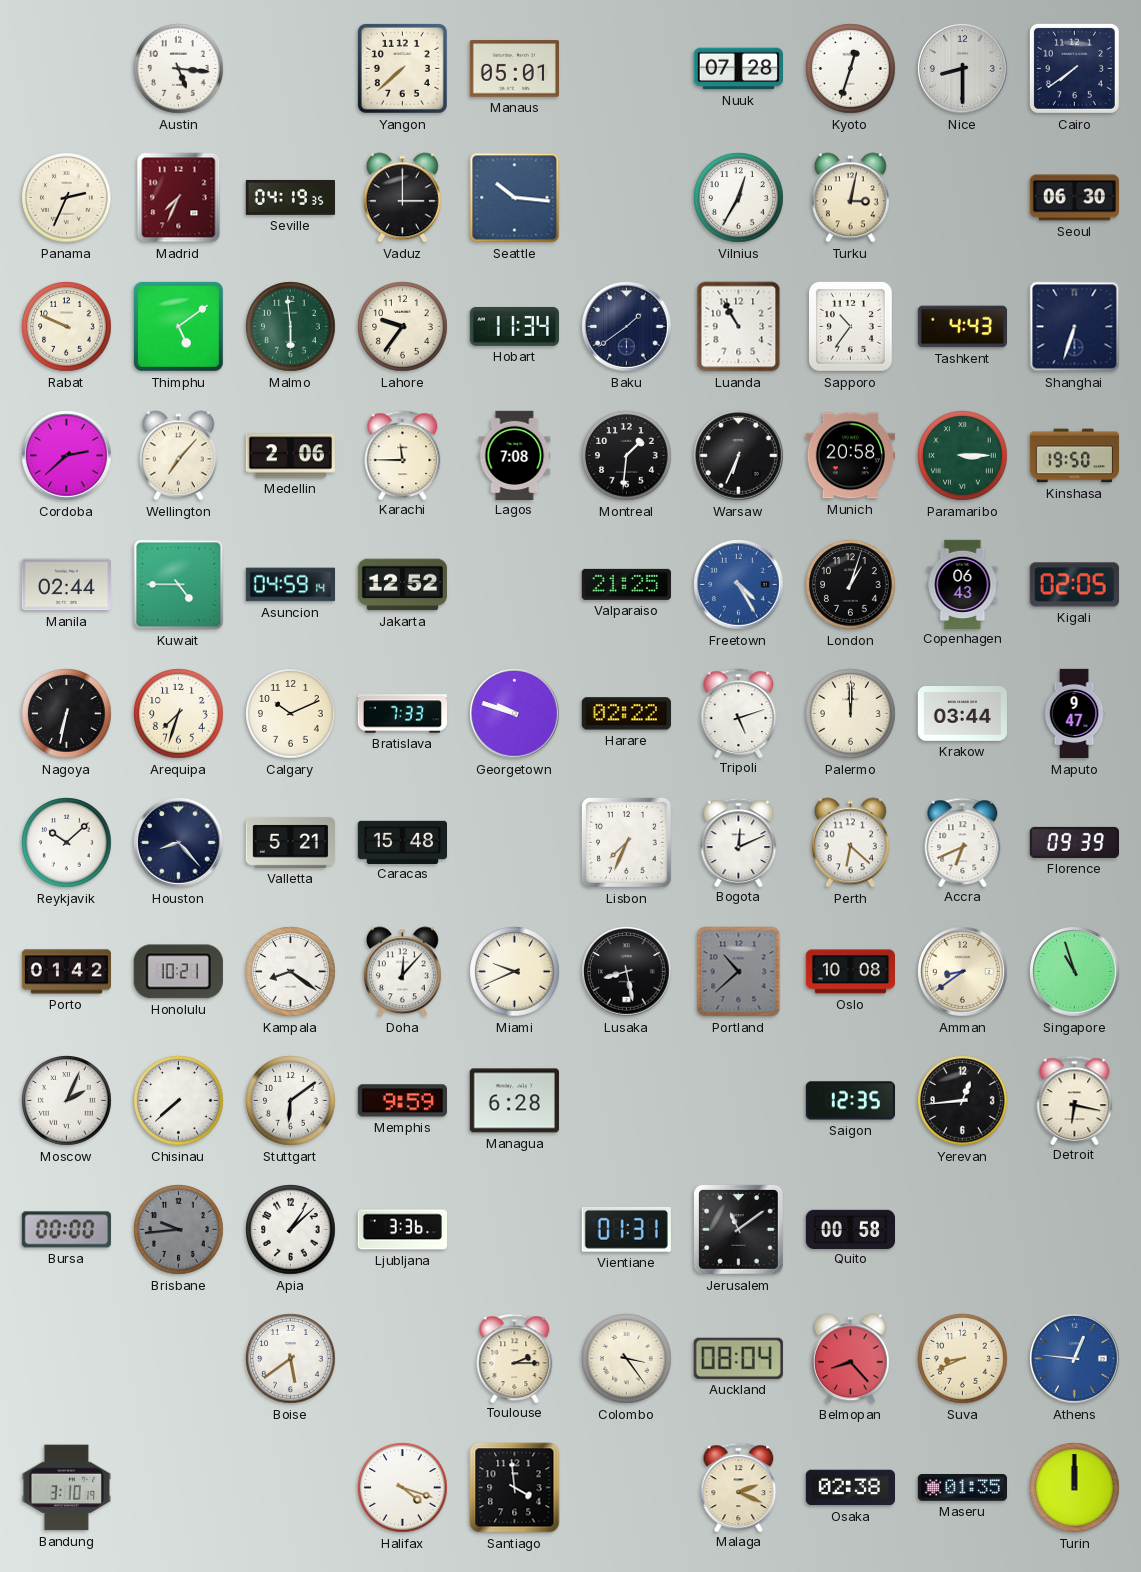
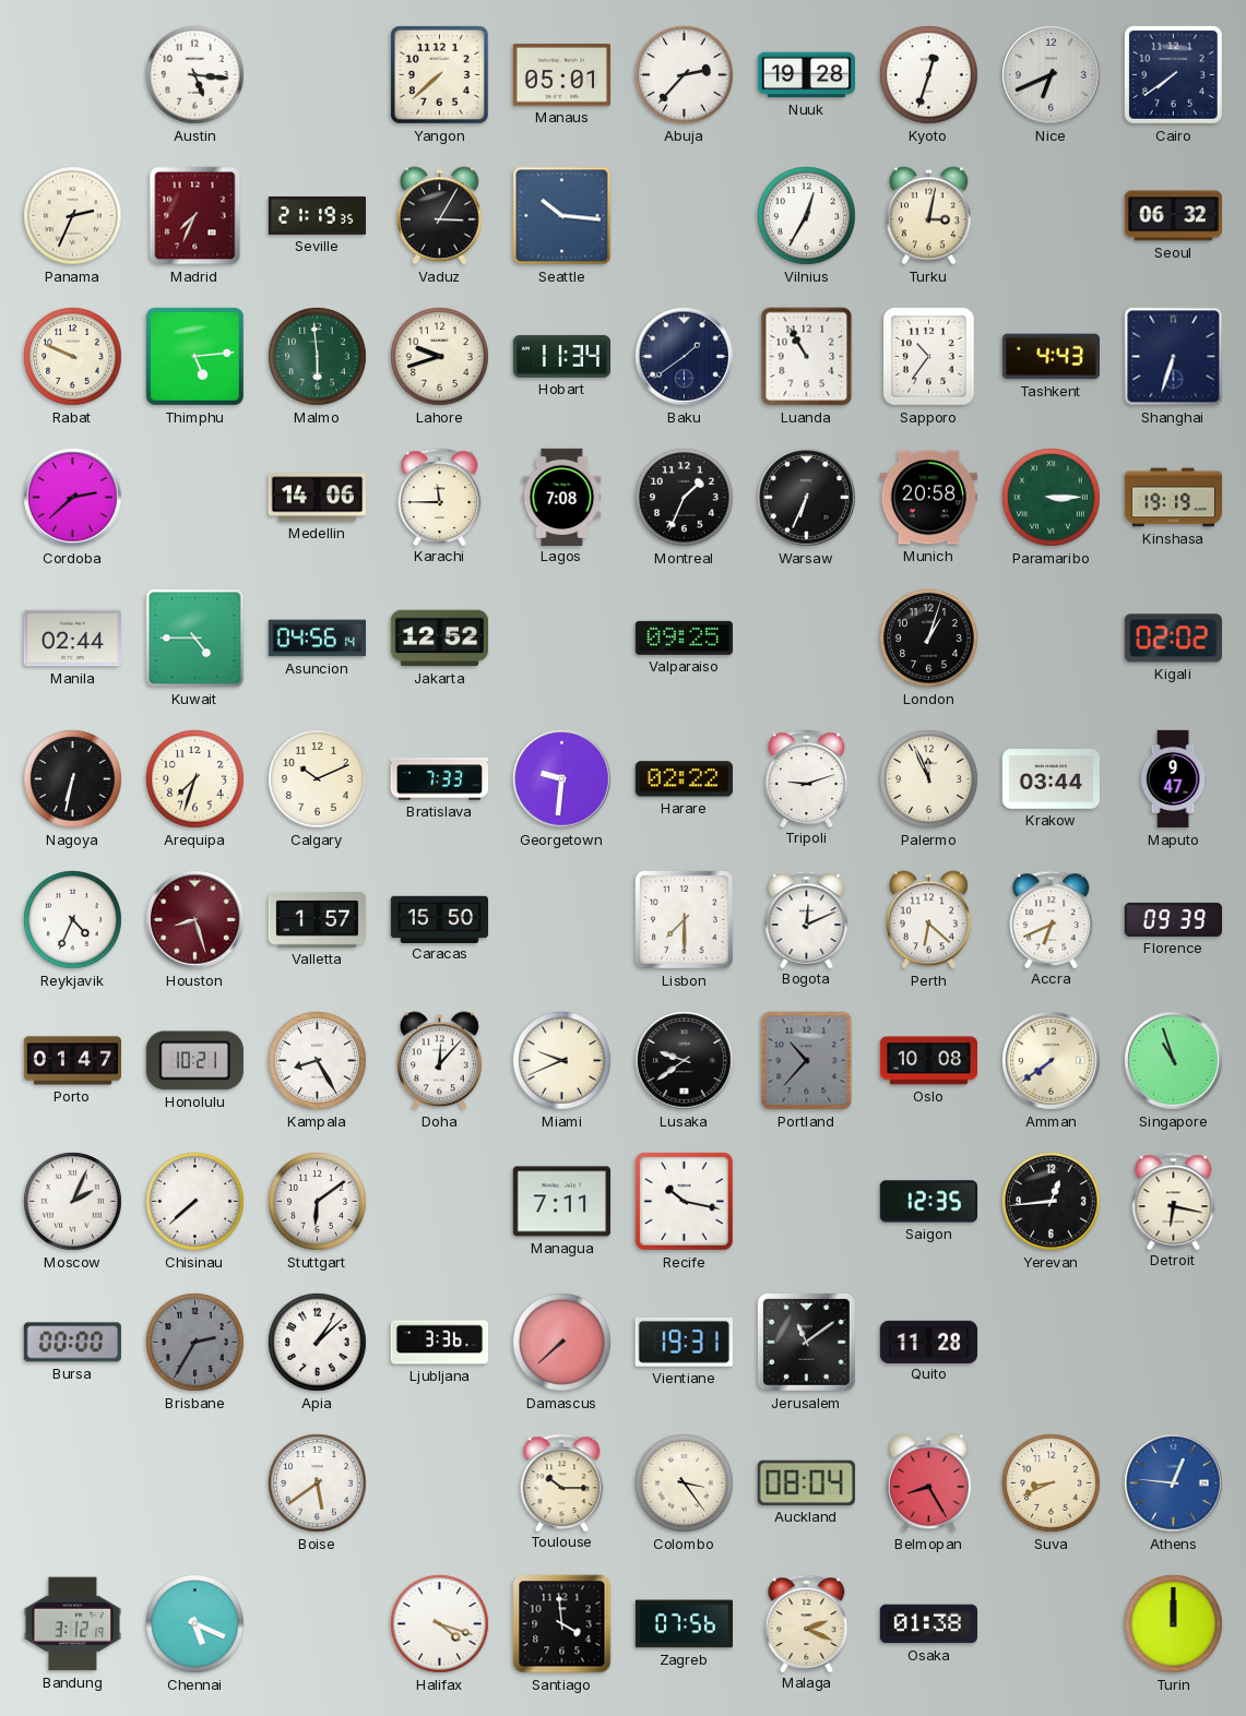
Abuja: none -> 2:37
Nuuk: 07:28 -> 19:28
Nice: 8:30 -> 6:41
Seville: 04:19 -> 21:19
Vaduz: 3:00 -> 3:05
Seoul: 06:30 -> 06:32
Thimphu: 5:09 -> 5:14
Lahore: 9:36 -> 9:42
Wellington: 7:07 -> none
Medellin: 2:06 -> 14:06
Montreal: 1:31 -> 1:34
Kinshasa: 19:50 -> 19:19
Asuncion: 04:59 -> 04:56
Valparaiso: 21:25 -> 09:25
Freetown: 4:25 -> none
Copenhagen: 06:43 -> none
Kigali: 02:05 -> 02:02
Georgetown: 9:48 -> 9:31
Tripoli: 5:12 -> 9:12
Palermo: 12:00 -> 11:56
Reykjavik: 10:08 -> 4:34
Houston: 8:23 -> 8:27
Houston dial: navy -> burgundy
Valletta: 5:21 -> 1:57
Caracas: 15:48 -> 15:50
Lisbon: 7:34 -> 7:30
Porto: 01:42 -> 01:47
Kampala: 8:21 -> 8:25
Lusaka: 8:28 -> 9:39
Portland: 10:38 -> 10:37
Amman: 8:39 -> 7:39
Memphis: 9:59 -> none
Managua: 6:28 -> 7:11
Recife: none -> 10:17
Brisbane: 9:44 -> 2:35
Damascus: none -> 7:38
Vientiane: 01:31 -> 19:31
Quito: 00:58 -> 11:28
Toulouse: 2:15 -> 10:15
Belmopan: 8:23 -> 8:25
Bandung: 3:10 -> 3:12
Chennai: none -> 5:19
Zagreb: none -> 07:56
Osaka: 02:38 -> 01:38
Maseru: 01:35 -> none
